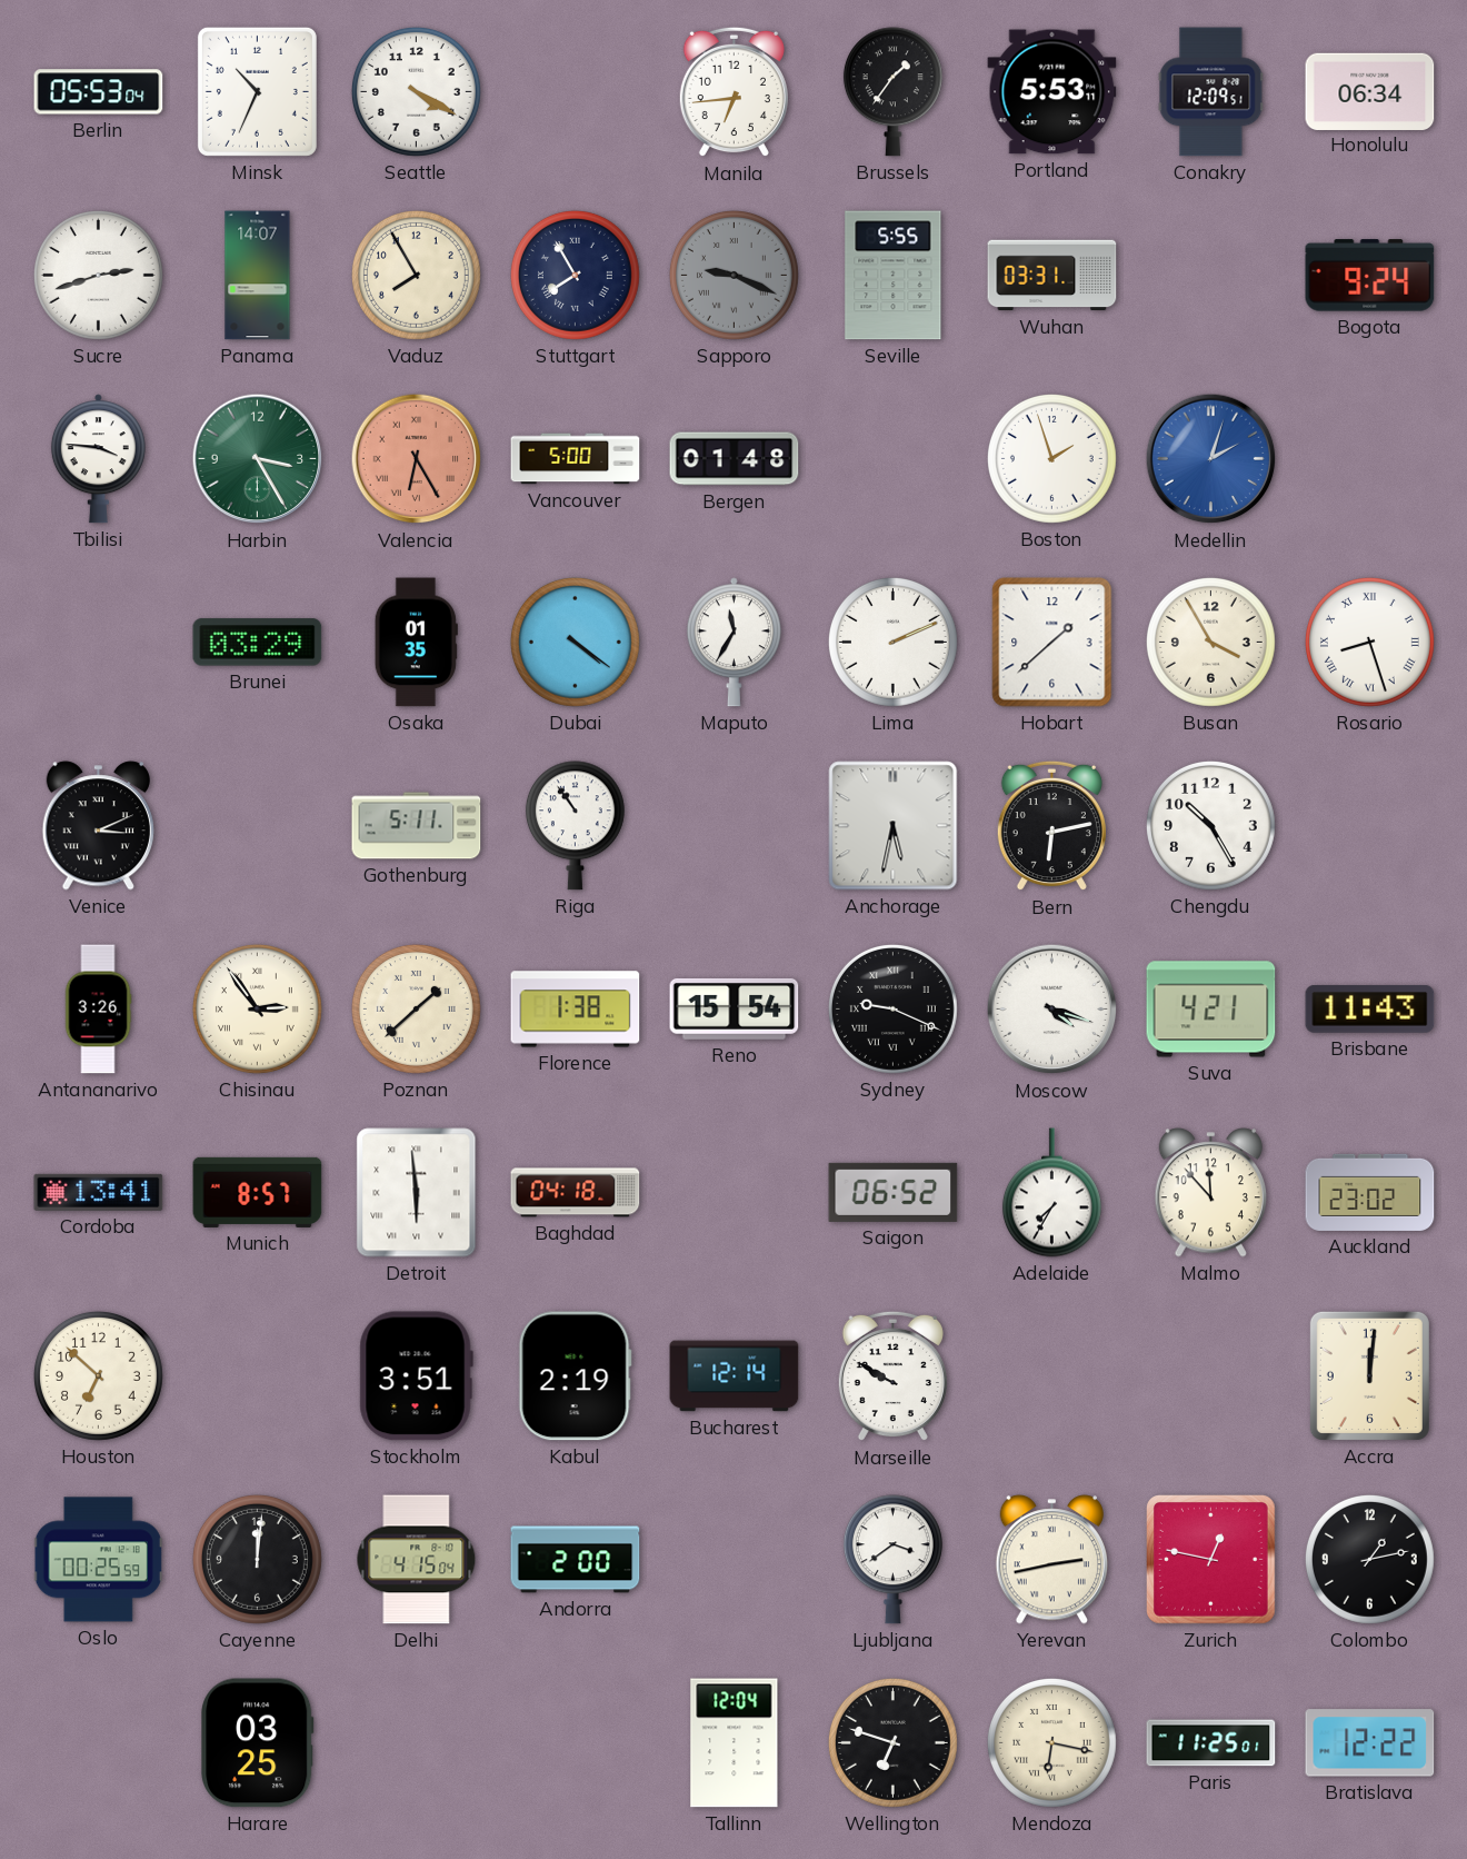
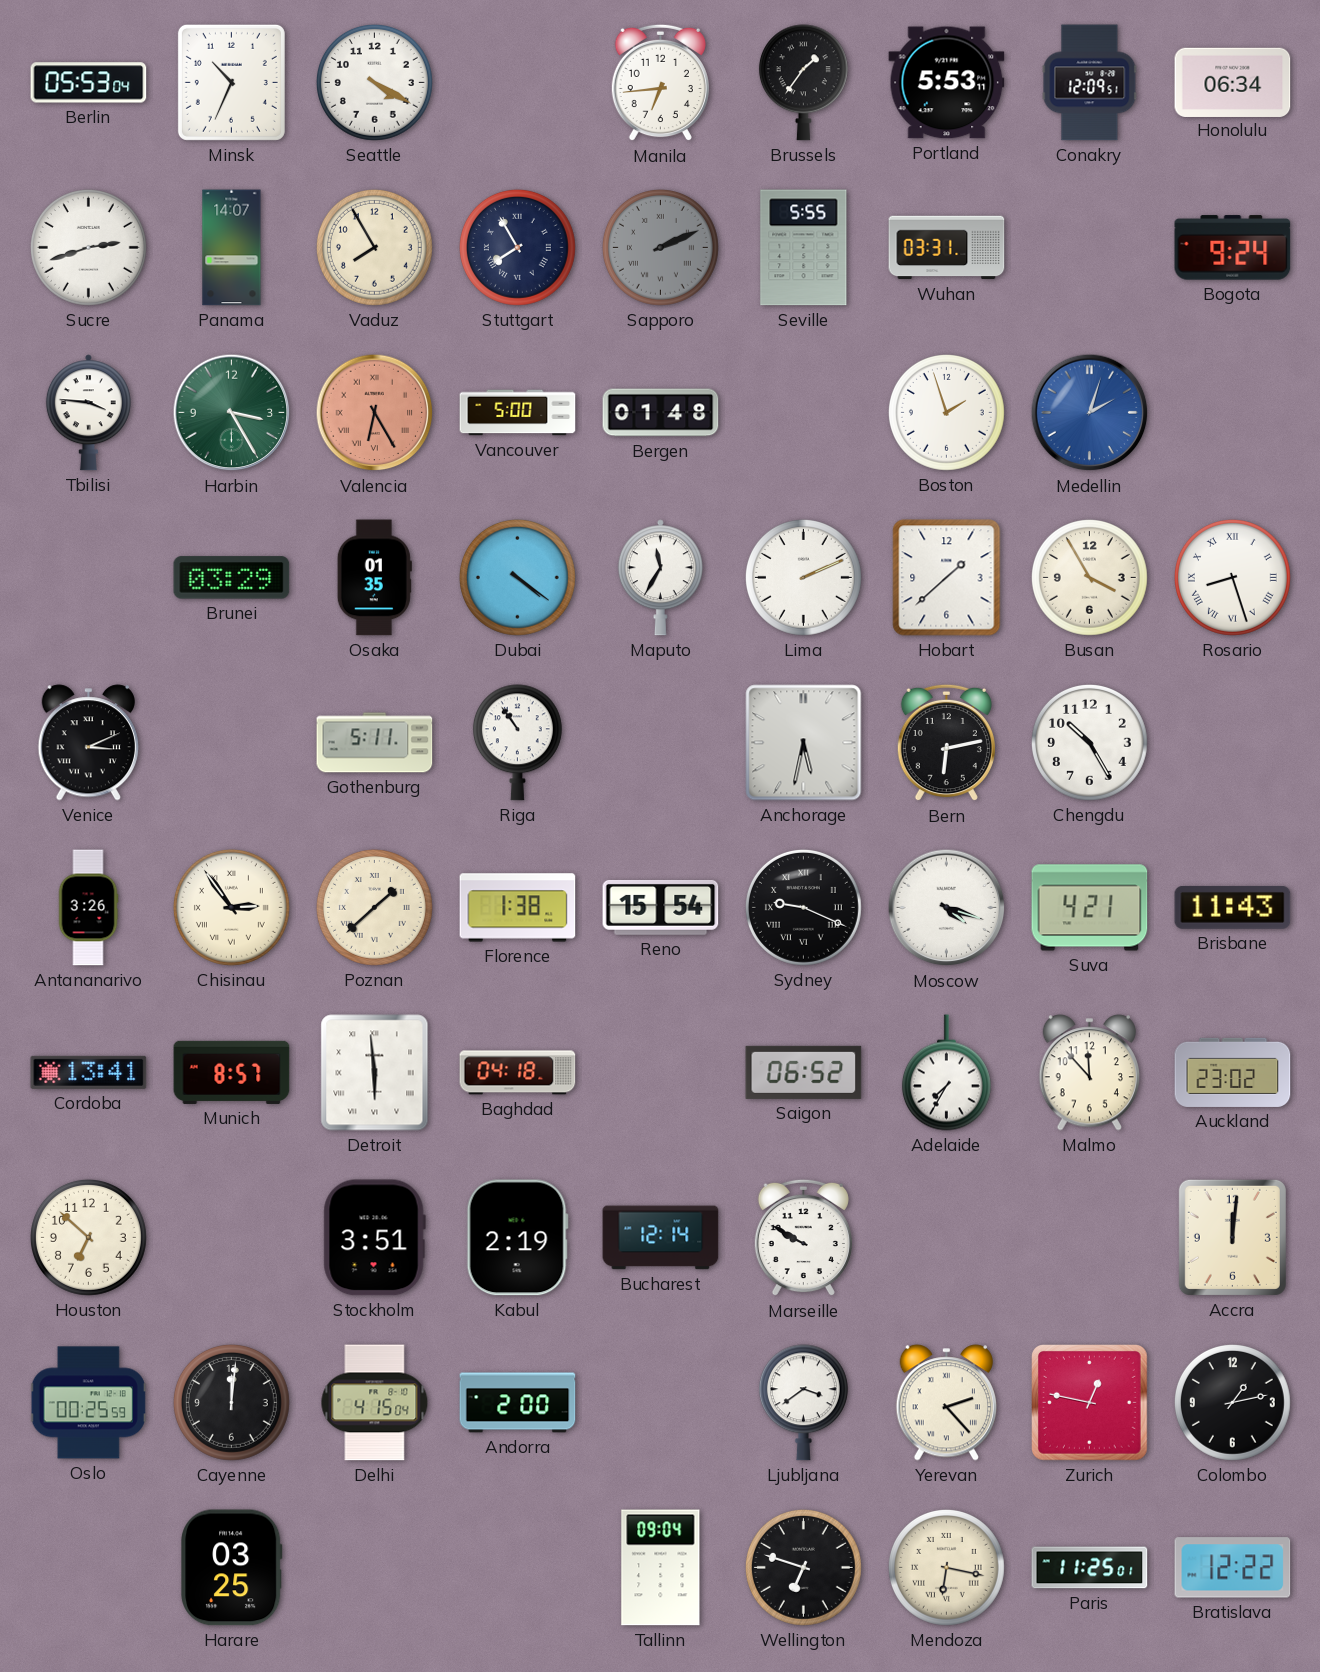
Sapporo: 9:19 -> 2:11
Yerevan: 2:43 -> 2:23
Tallinn: 12:04 -> 09:04
